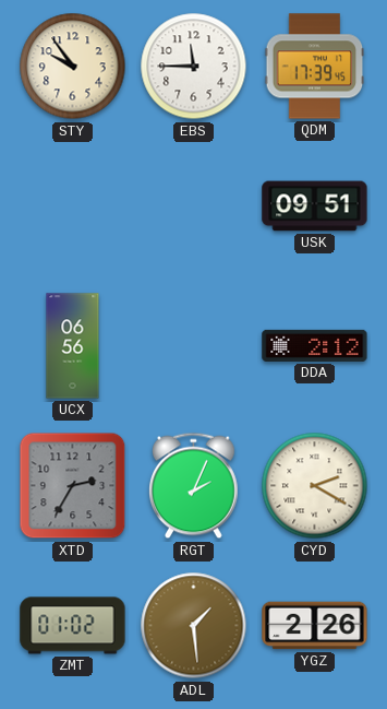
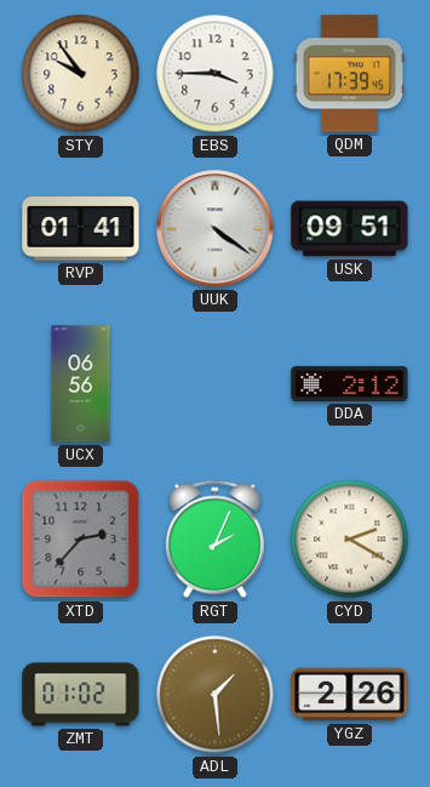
EBS: 11:45 -> 3:45
RVP: none -> 01:41
UUK: none -> 4:21
XTD: 2:35 -> 2:37
